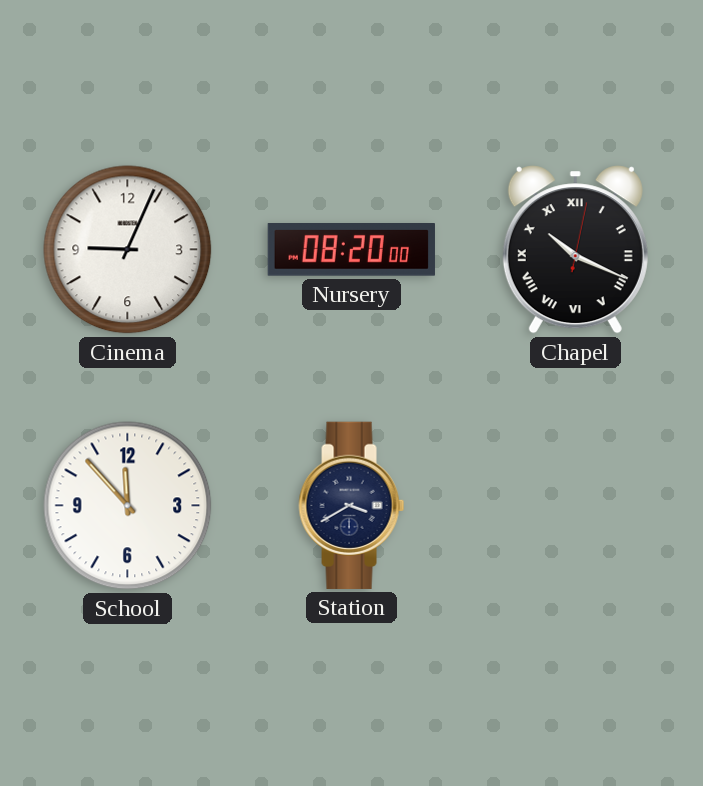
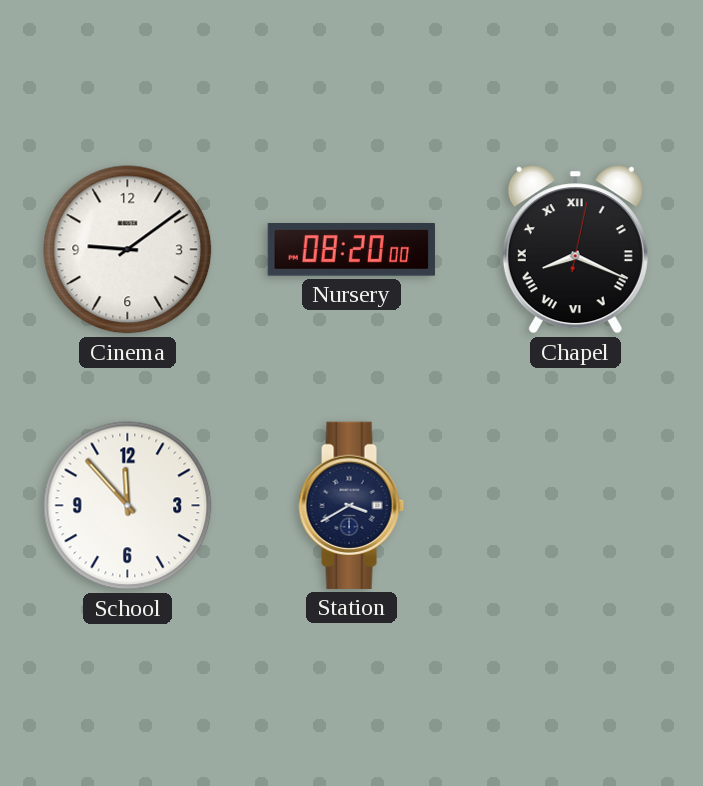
Cinema: 9:04 -> 9:09
Chapel: 10:19 -> 8:19
